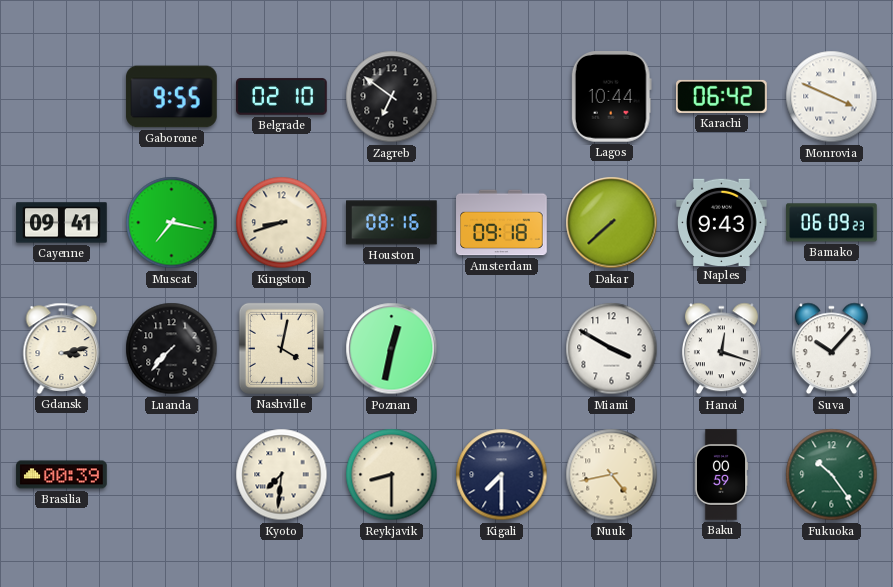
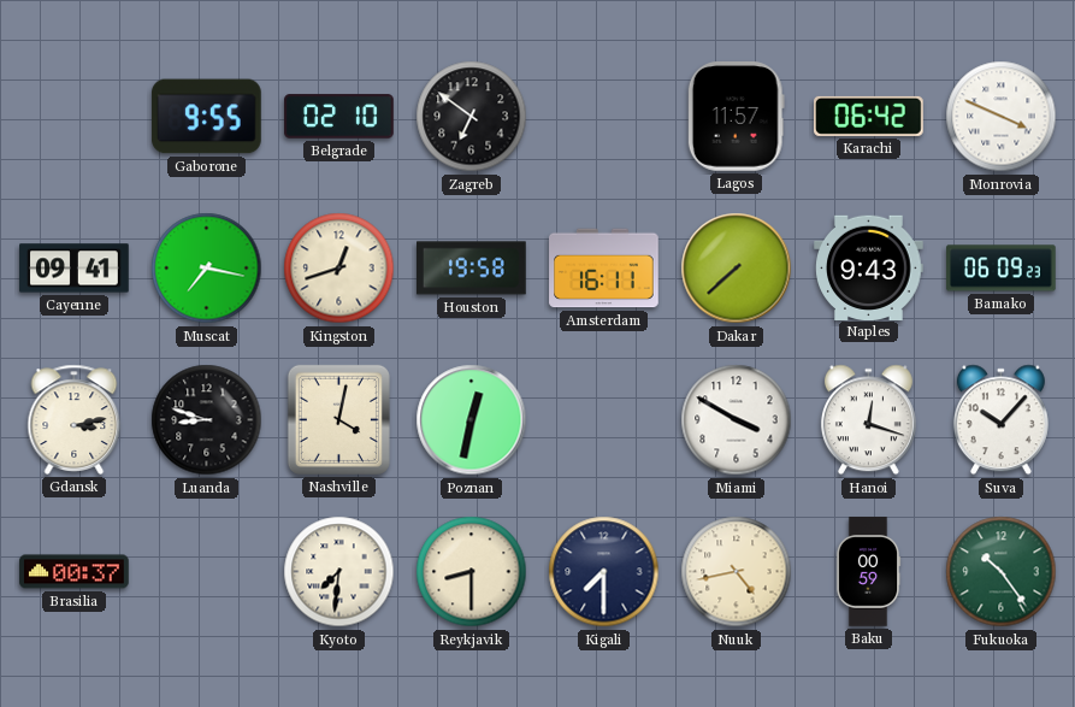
Lagos: 10:44 -> 11:57
Kingston: 8:42 -> 12:42
Houston: 08:16 -> 19:58
Amsterdam: 09:18 -> 16:11
Luanda: 7:37 -> 8:48
Brasilia: 00:39 -> 00:37
